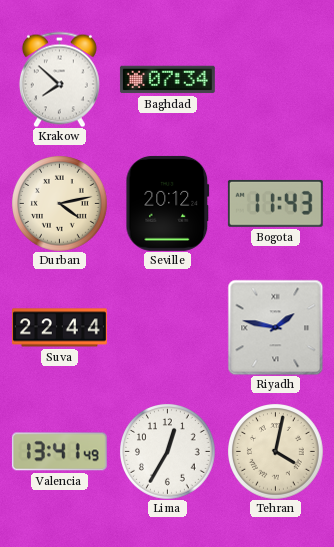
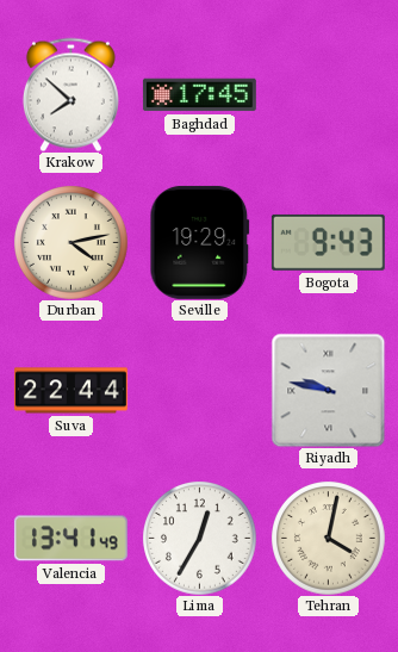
Baghdad: 07:34 -> 17:45
Seville: 20:12 -> 19:29
Bogota: 11:43 -> 9:43
Riyadh: 1:47 -> 9:47
